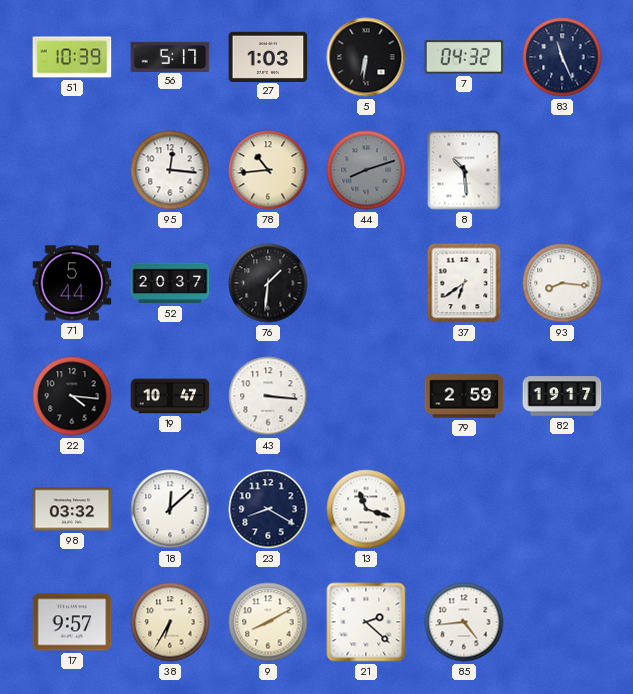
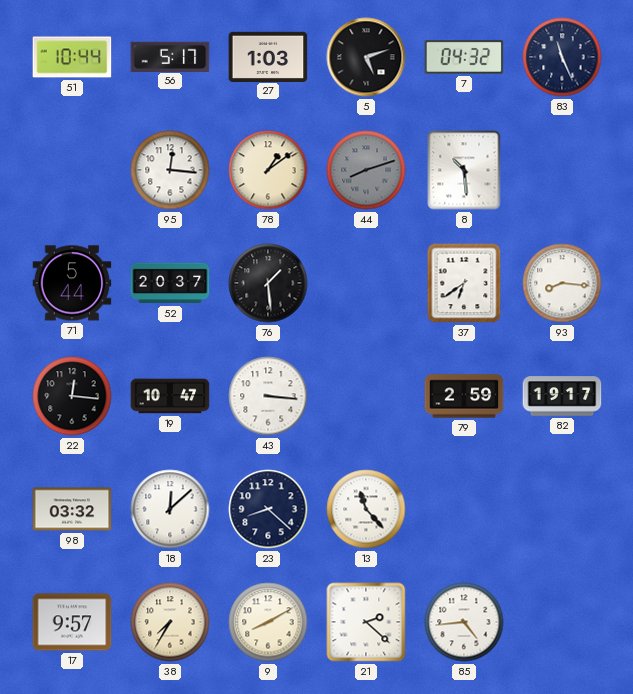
51: 10:39 -> 10:44
5: 6:31 -> 5:12
78: 10:44 -> 1:09
76: 1:31 -> 1:29
22: 4:16 -> 12:16
23: 8:20 -> 8:22
13: 11:18 -> 11:23
38: 6:35 -> 7:35
